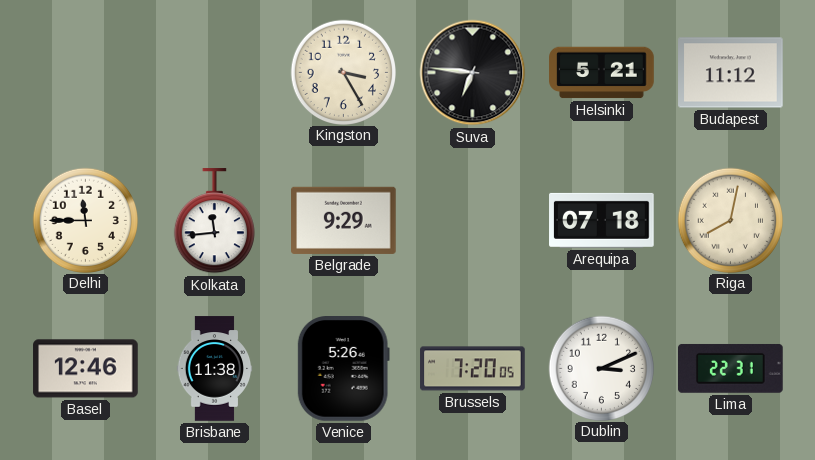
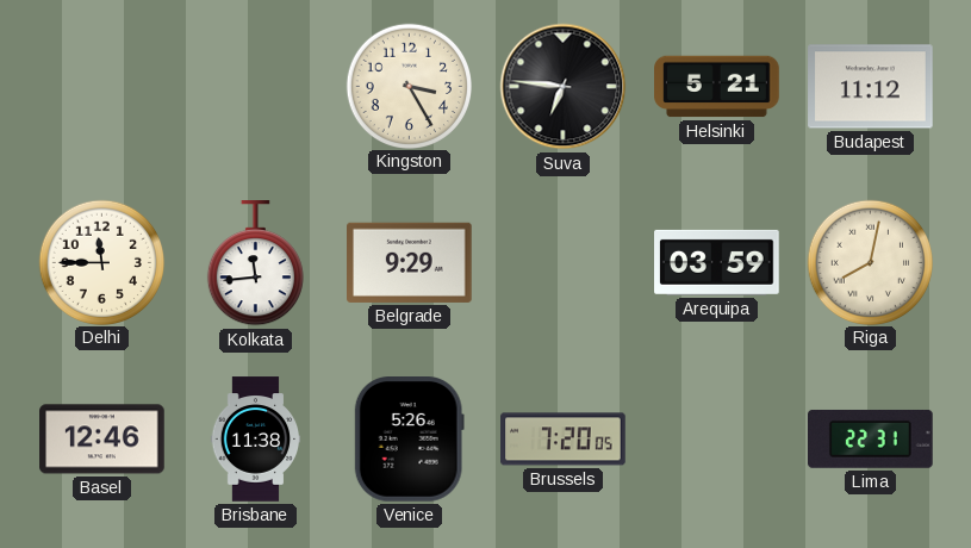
Arequipa: 07:18 -> 03:59
Dublin: 3:11 -> none
